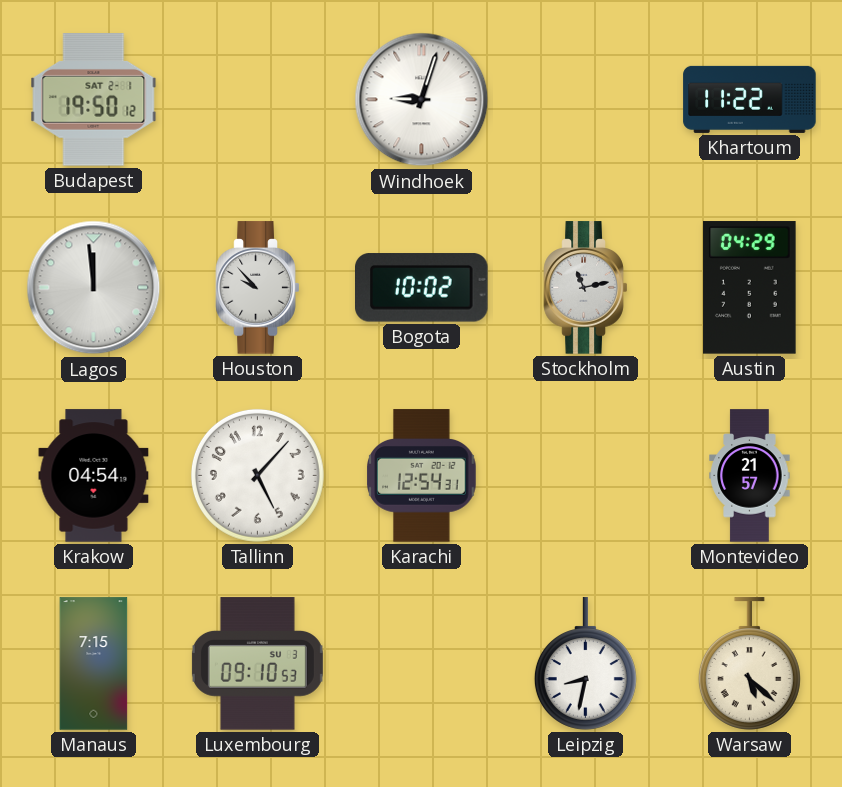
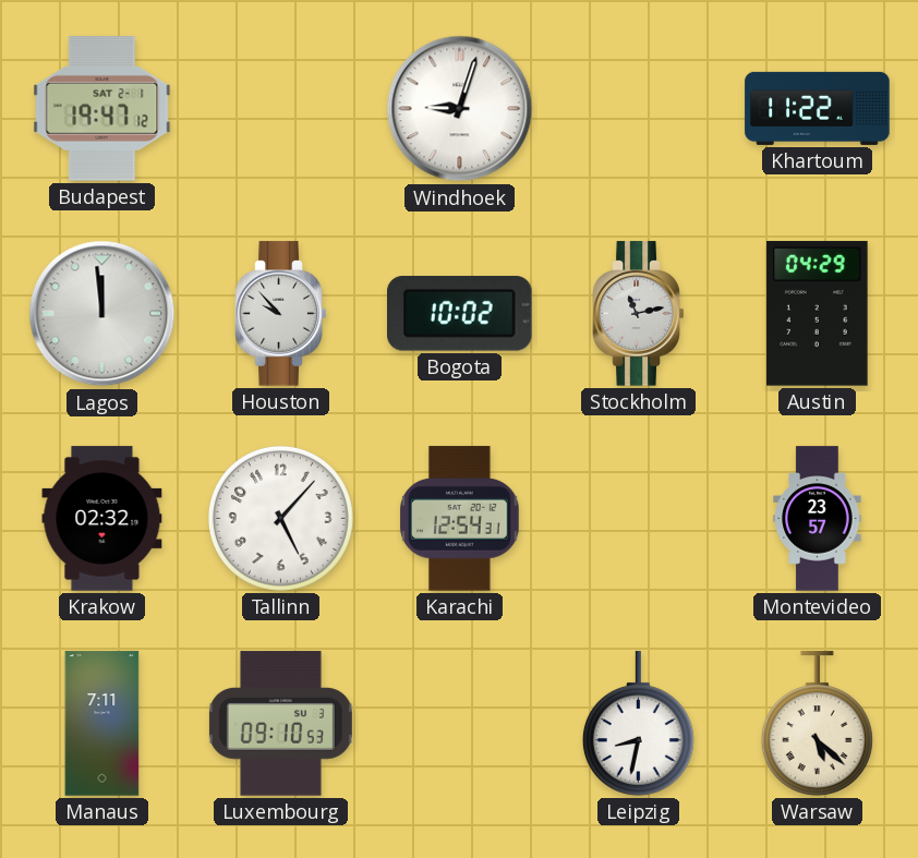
Budapest: 19:50 -> 19:47
Krakow: 04:54 -> 02:32
Montevideo: 21:57 -> 23:57
Manaus: 7:15 -> 7:11
